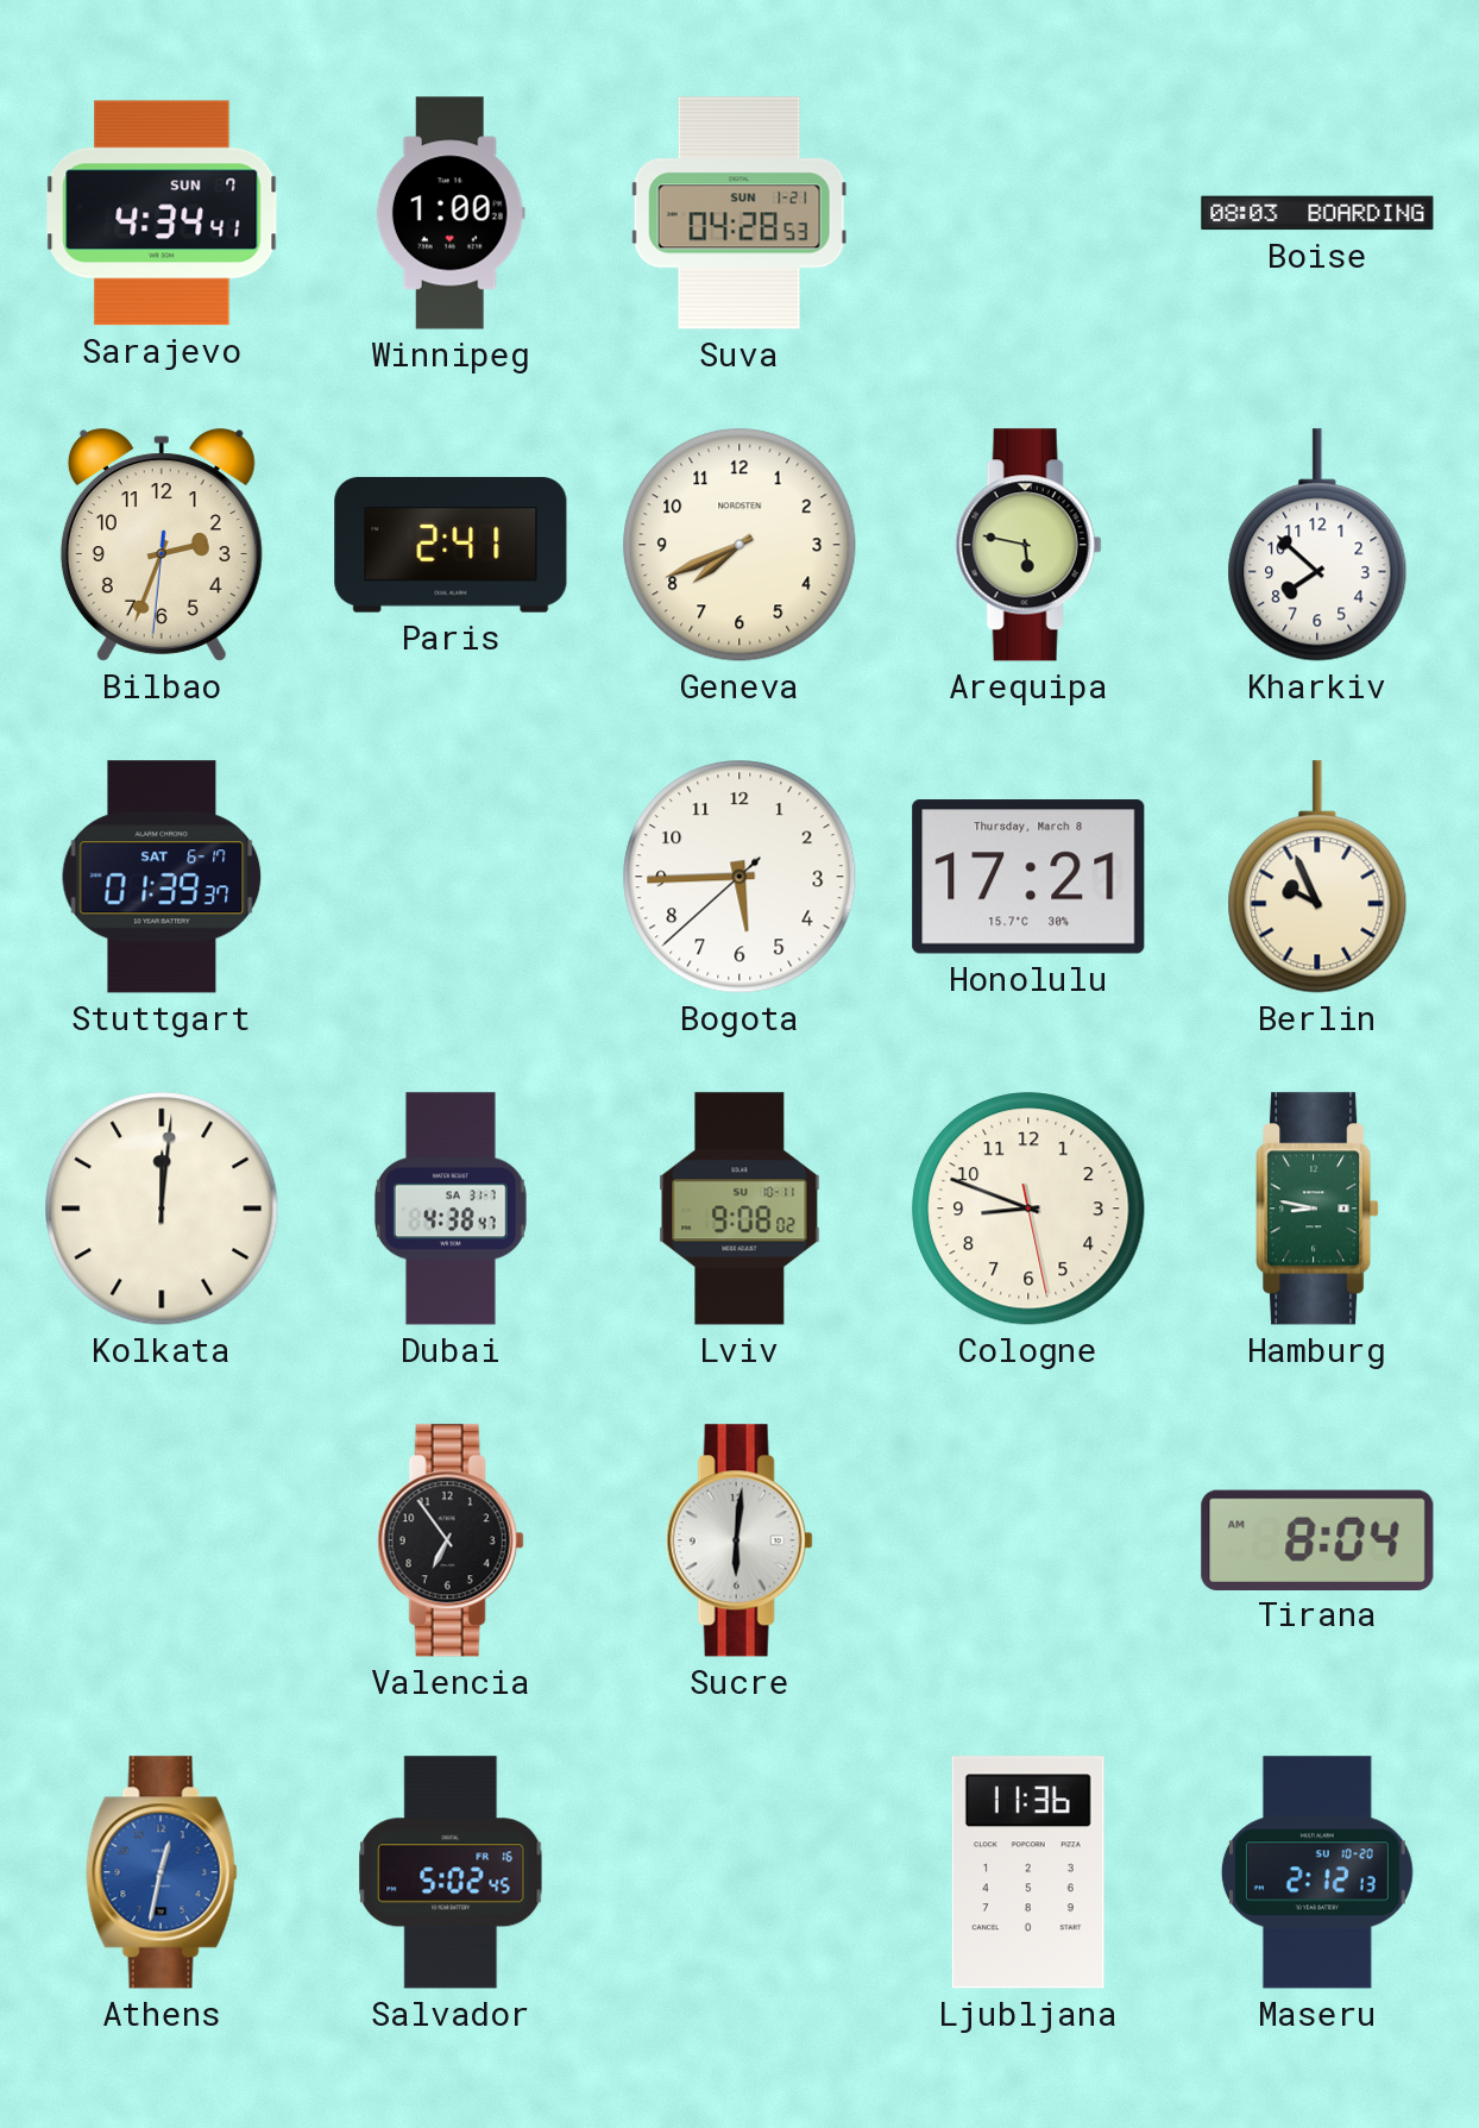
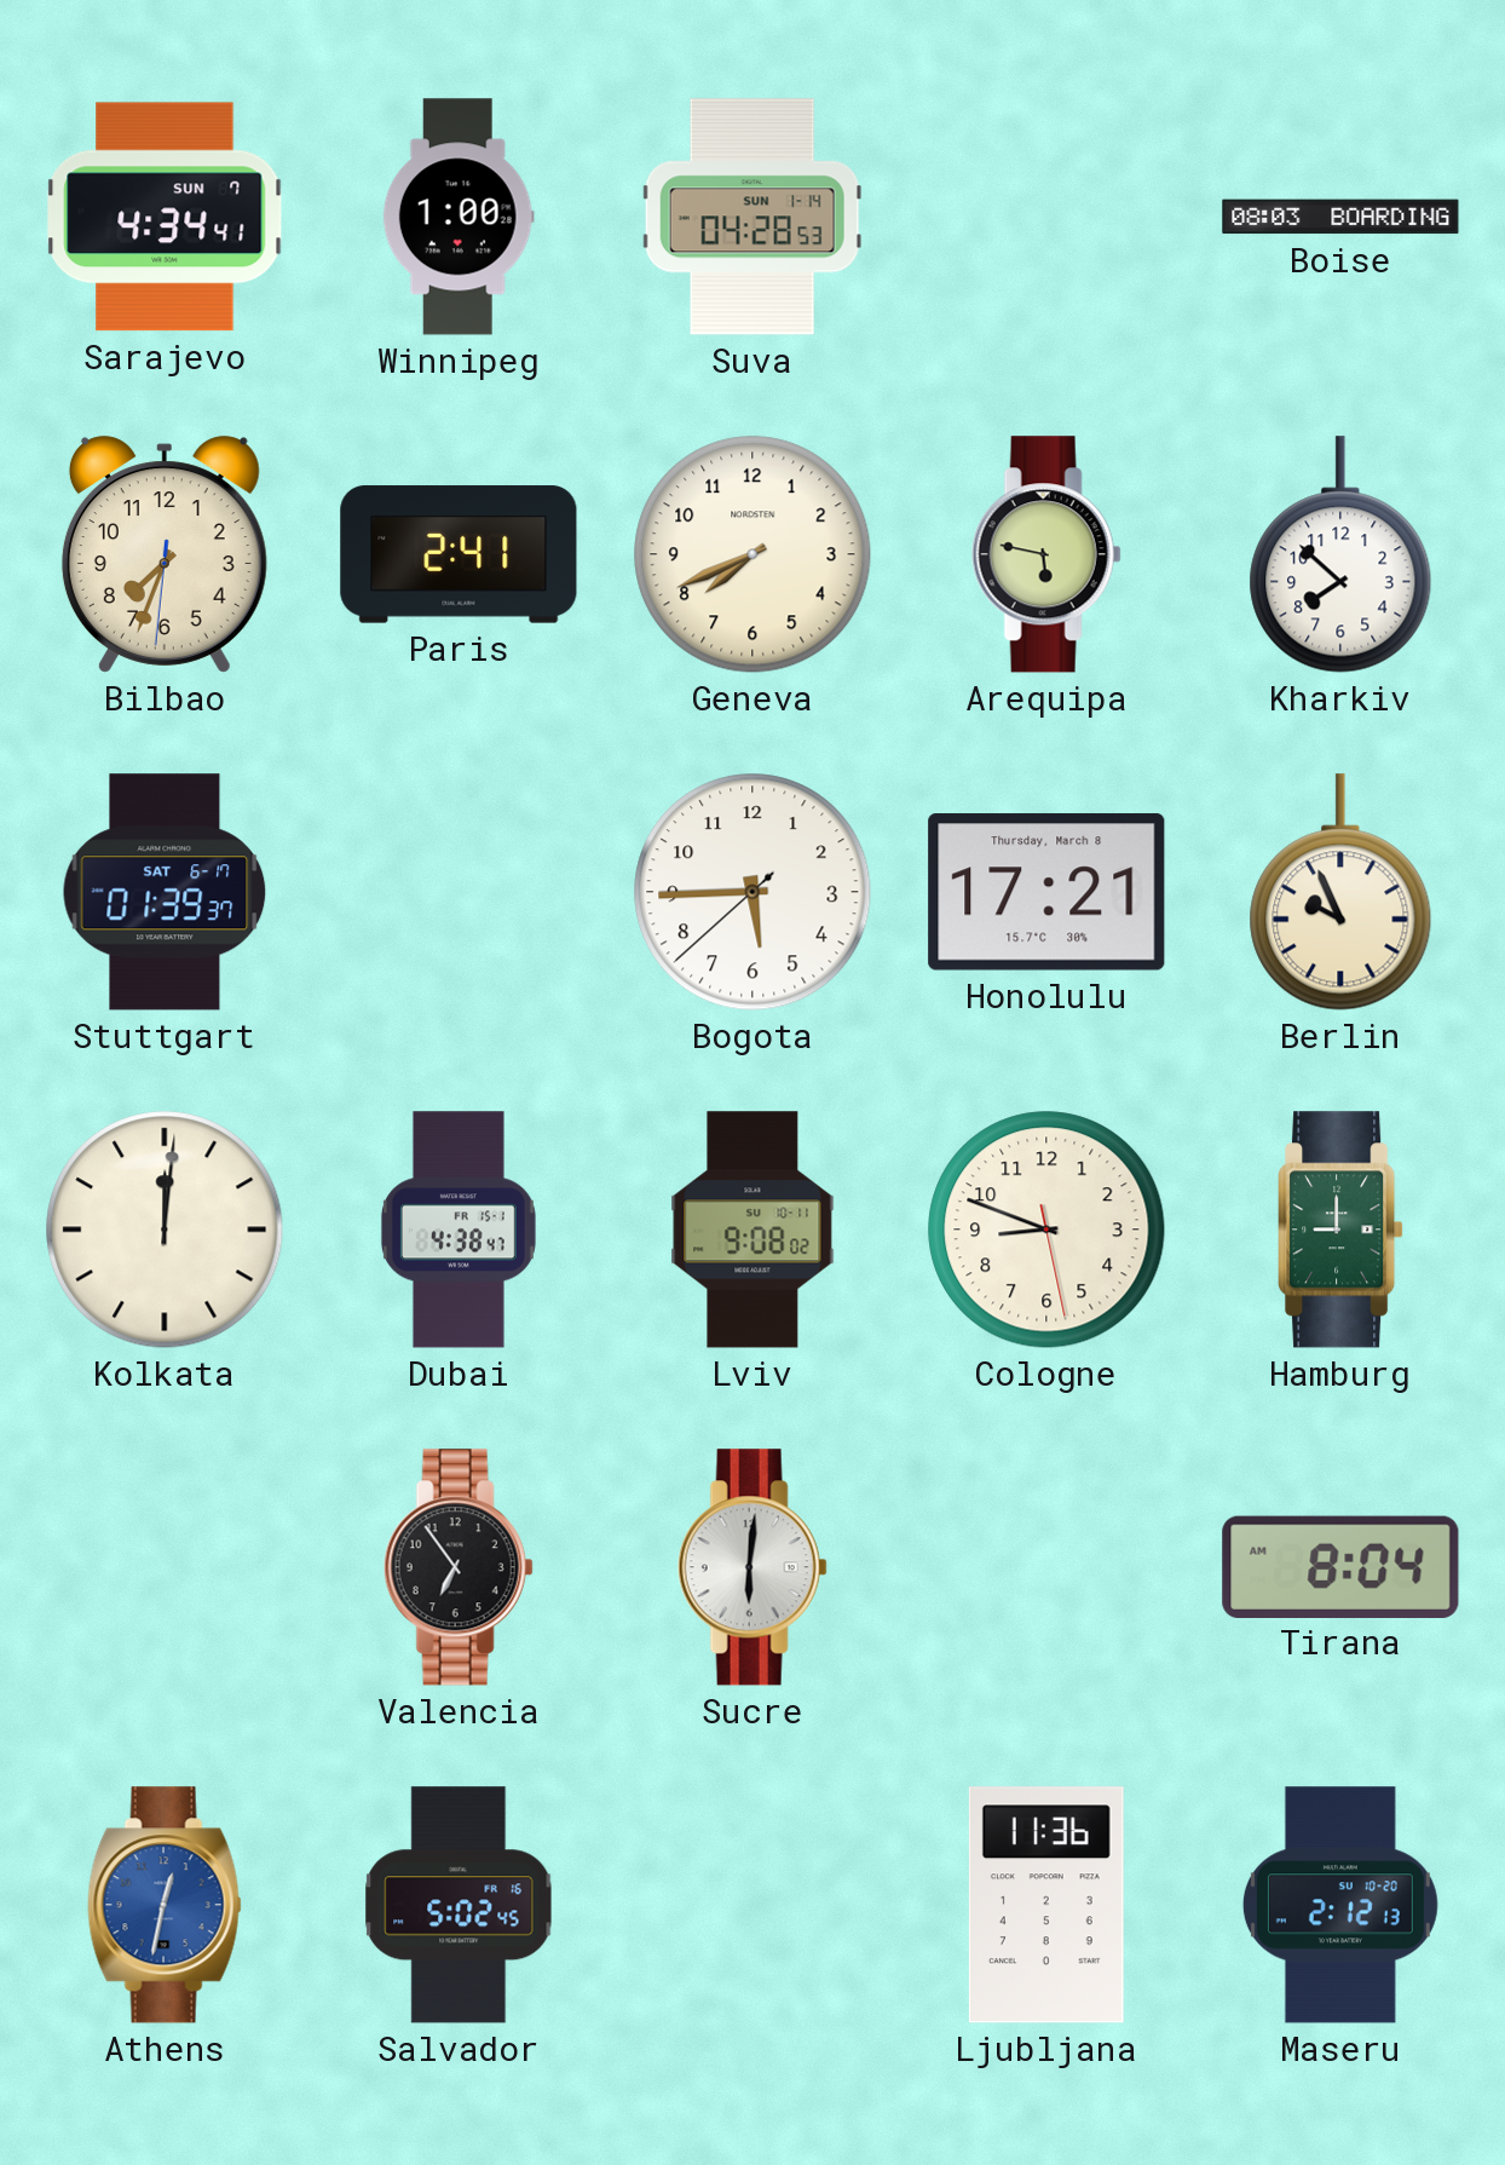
Suva date: SUN 1-21 -> SUN 1-14
Bilbao: 2:33 -> 7:33
Dubai date: SA 31-7 -> FR 15-1
Hamburg: 8:47 -> 9:00
